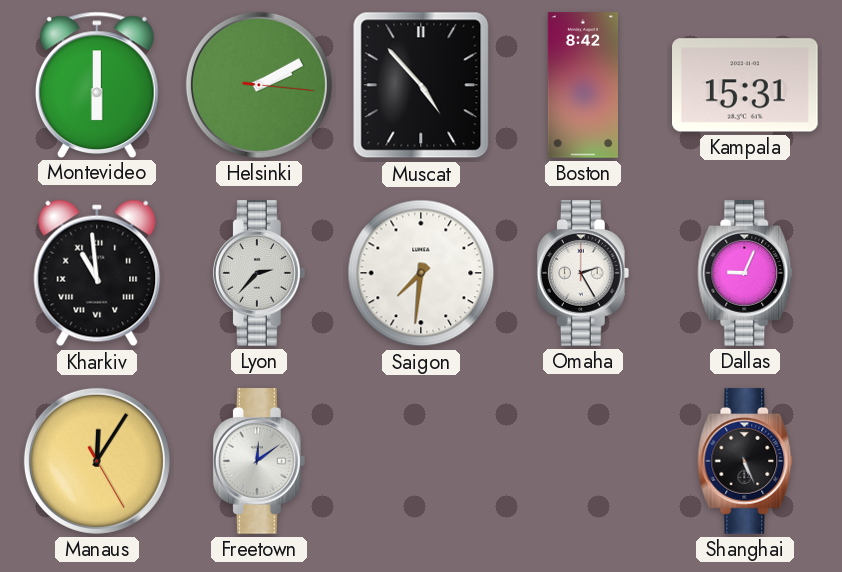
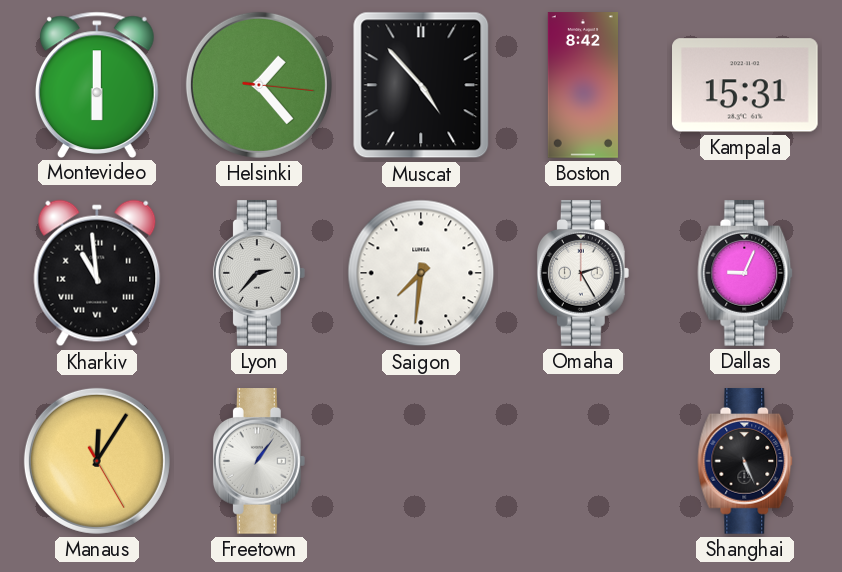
Helsinki: 2:10 -> 1:23
Freetown: 12:09 -> 1:06
